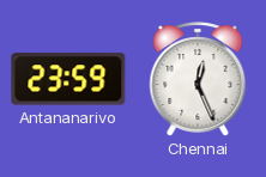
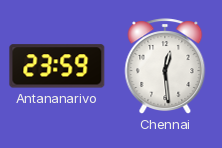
Chennai: 12:26 -> 12:29
